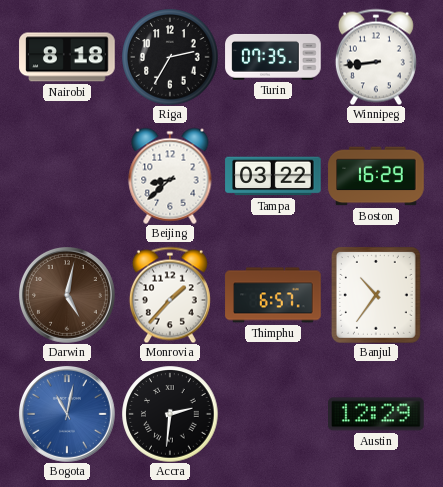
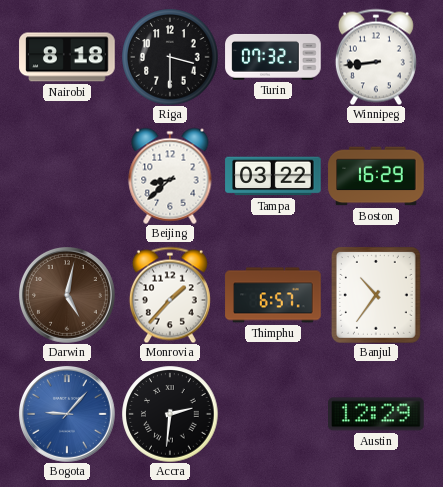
Riga: 2:35 -> 3:30
Turin: 07:35 -> 07:32
Bogota: 11:02 -> 9:07
